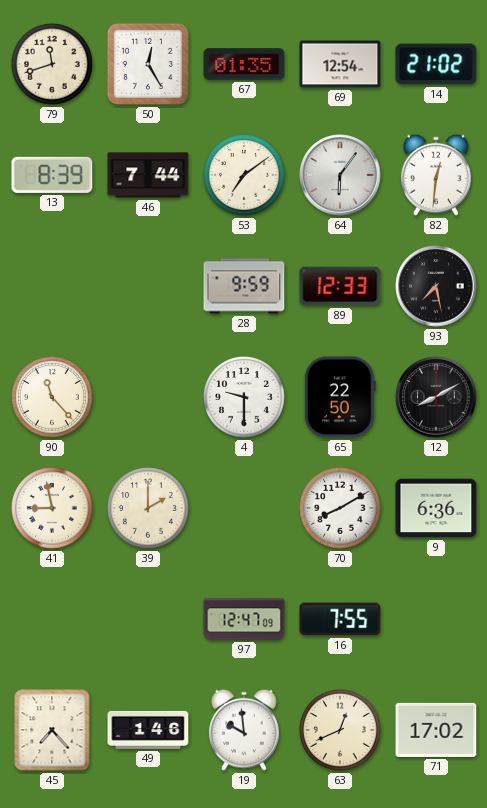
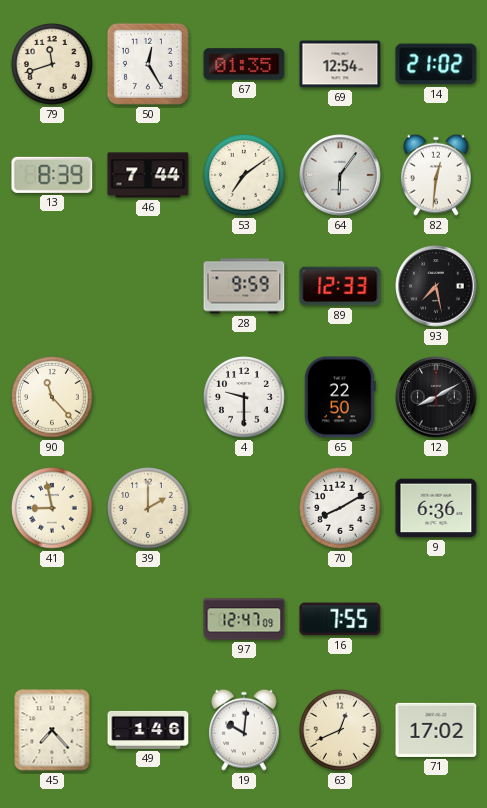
19: 9:59 -> 10:01
